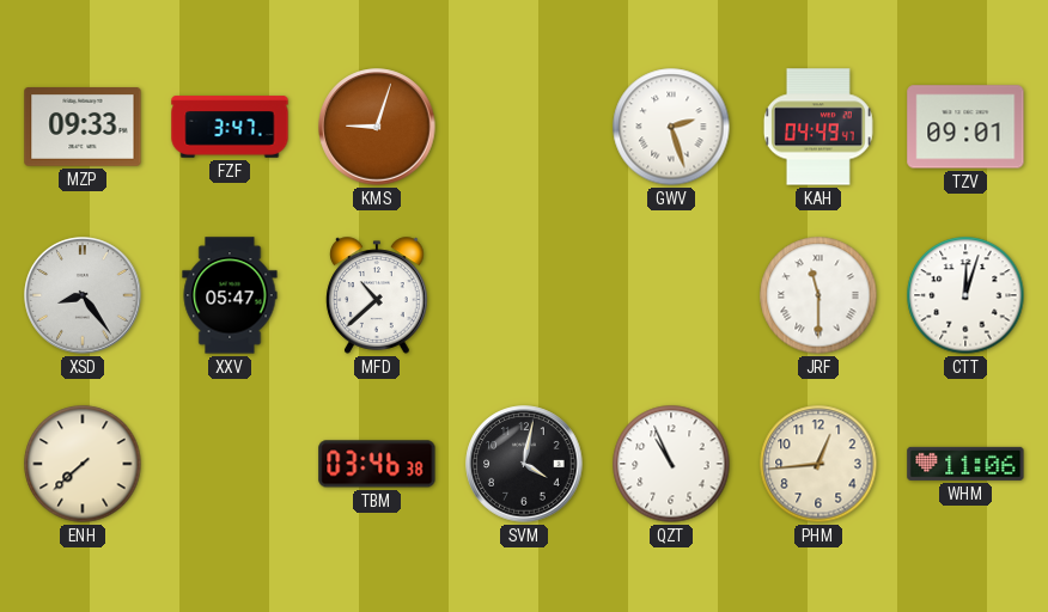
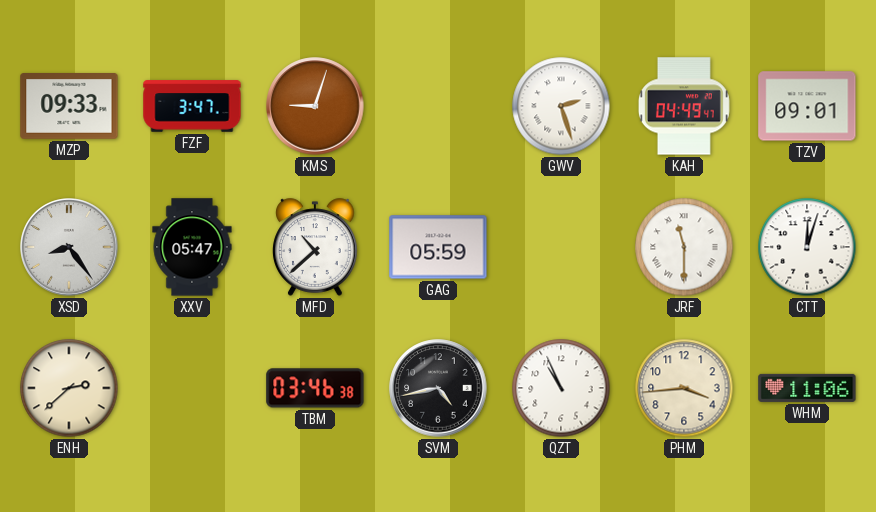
GAG: none -> 05:59
ENH: 7:38 -> 2:38
SVM: 4:02 -> 4:43
PHM: 12:44 -> 3:44
